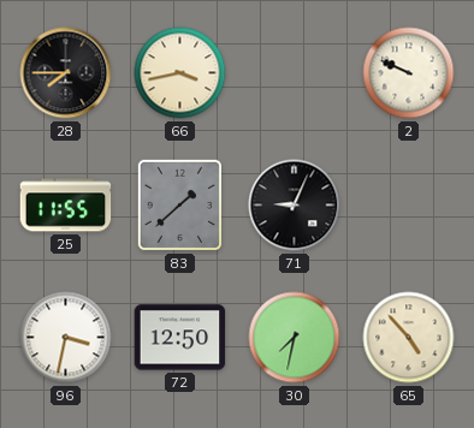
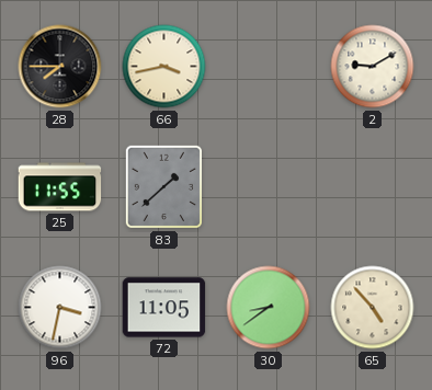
2: 9:49 -> 9:10
71: 9:04 -> none
72: 12:50 -> 11:05
30: 7:32 -> 8:39
